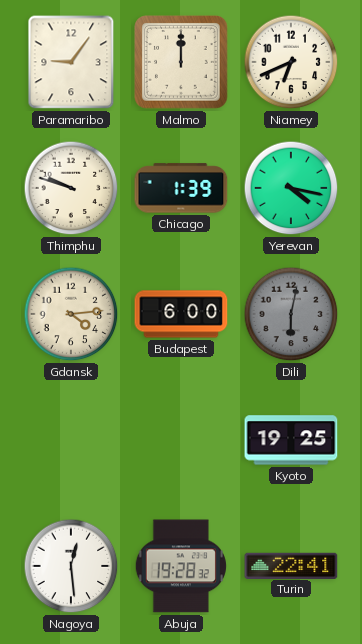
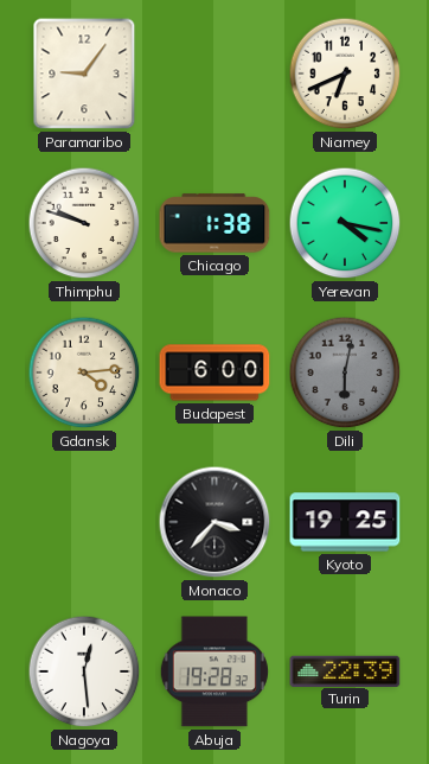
Malmo: 12:00 -> none
Chicago: 1:39 -> 1:38
Monaco: none -> 3:37
Turin: 22:41 -> 22:39
